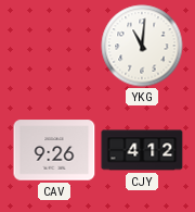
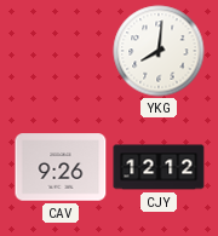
YKG: 11:01 -> 8:01
CJY: 4:12 -> 12:12
